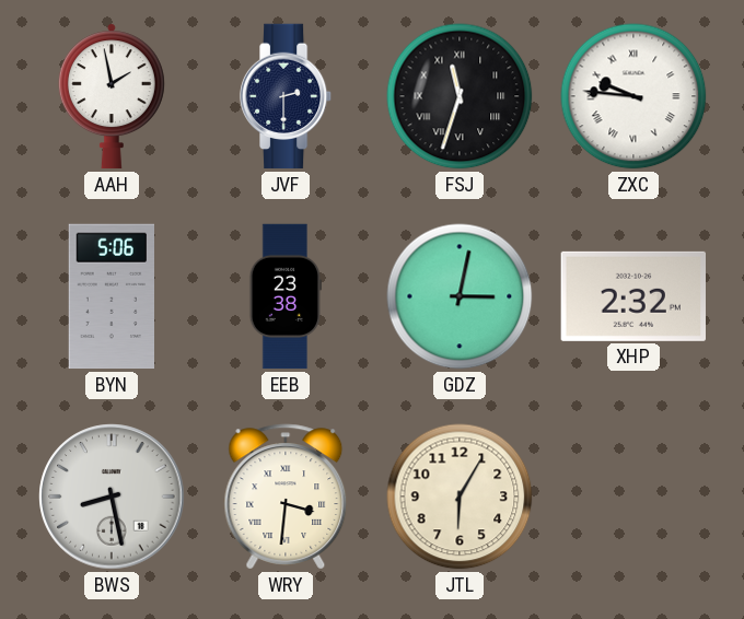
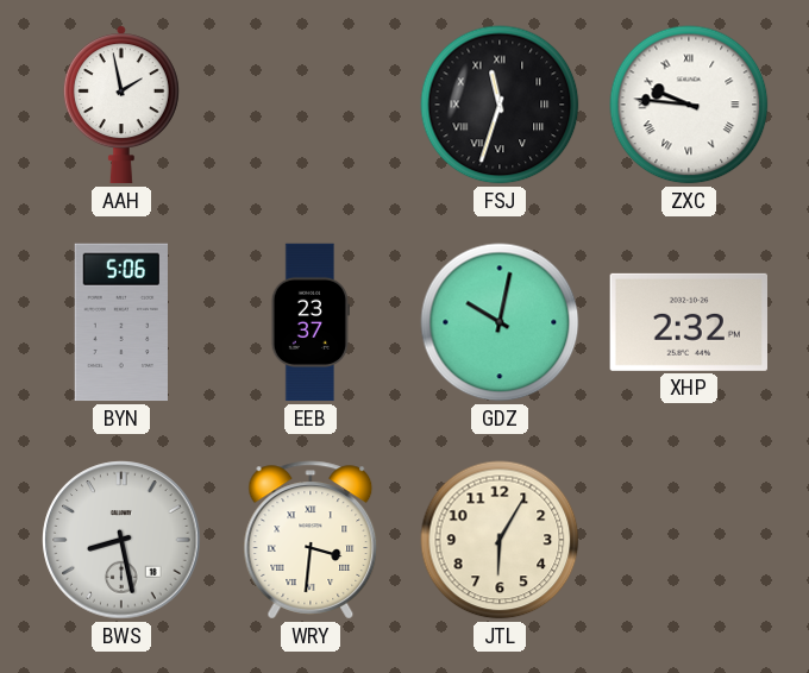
JVF: 2:30 -> none
EEB: 23:38 -> 23:37
GDZ: 3:02 -> 10:02
